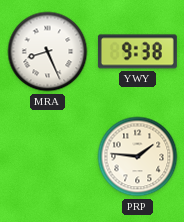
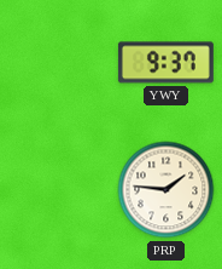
MRA: 8:26 -> none
YWY: 9:38 -> 9:37
